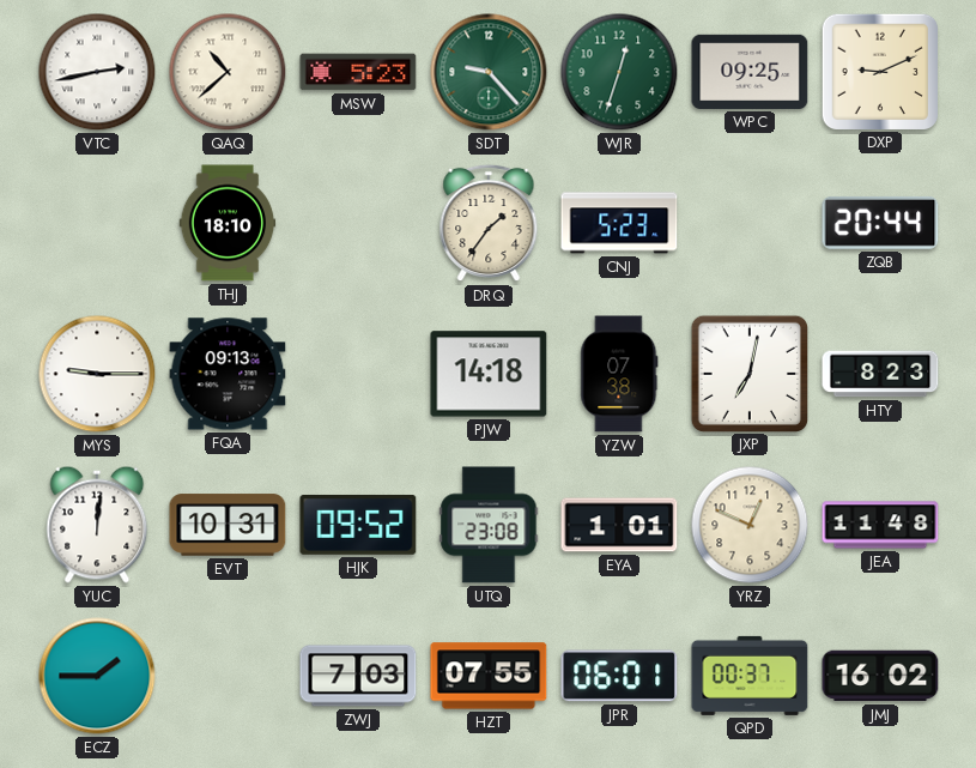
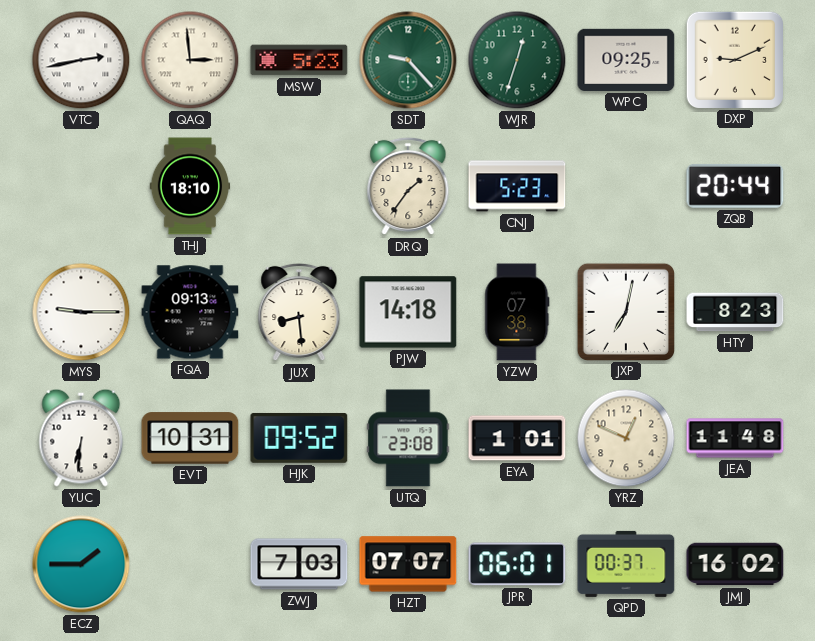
QAQ: 10:38 -> 2:59
JUX: none -> 8:29
YUC: 12:01 -> 6:31
HZT: 07:55 -> 07:07
